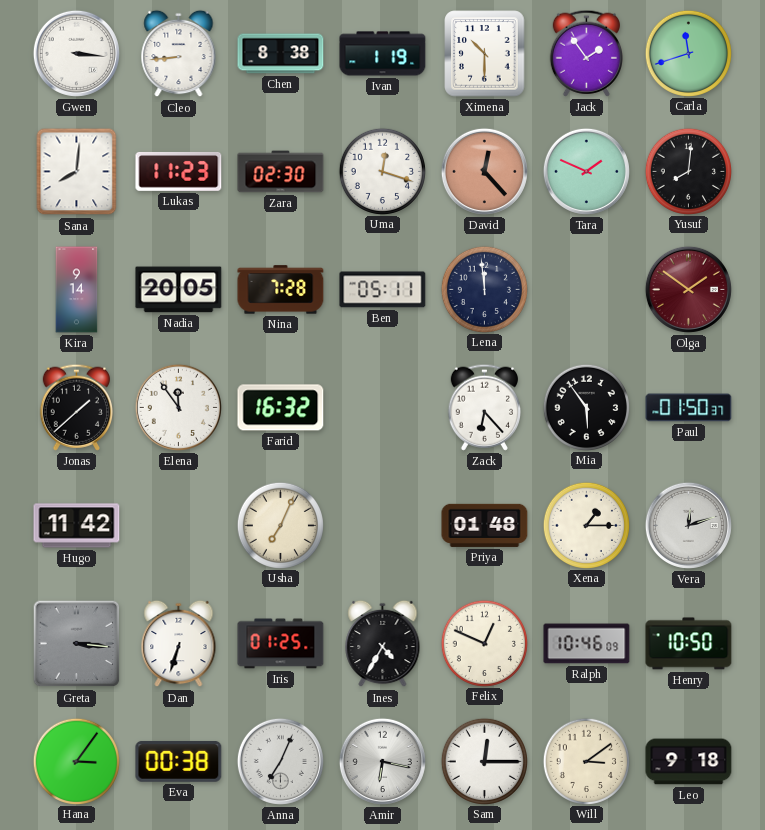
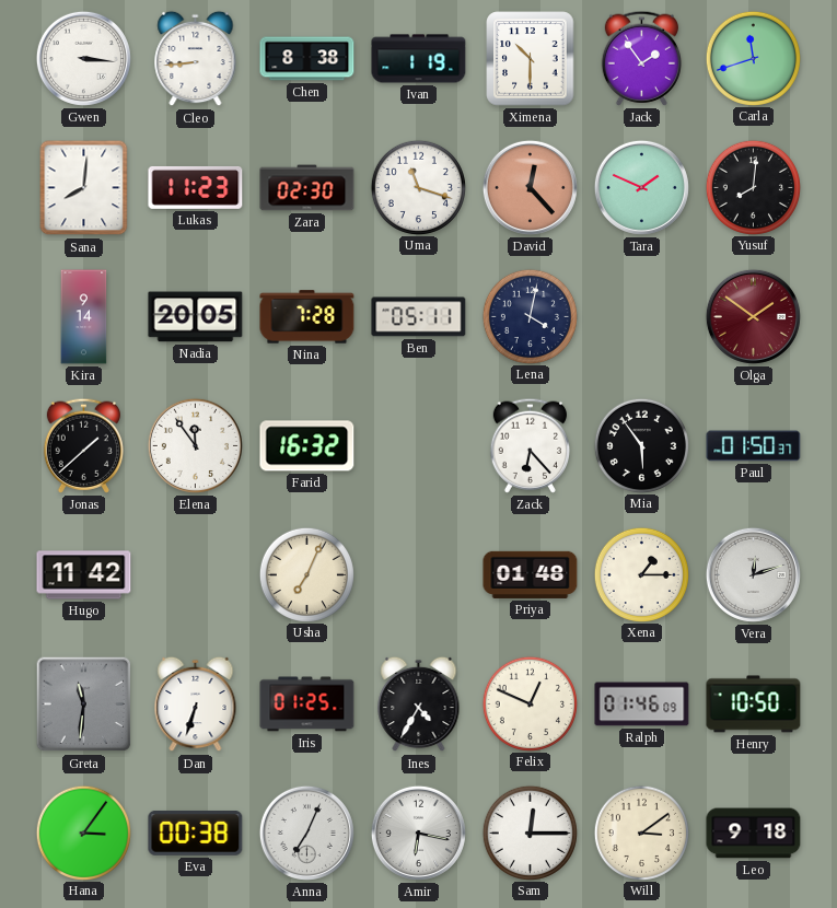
Uma: 12:18 -> 11:18
Lena: 11:59 -> 4:02
Greta: 3:16 -> 11:31
Ralph: 10:46 -> 01:46
